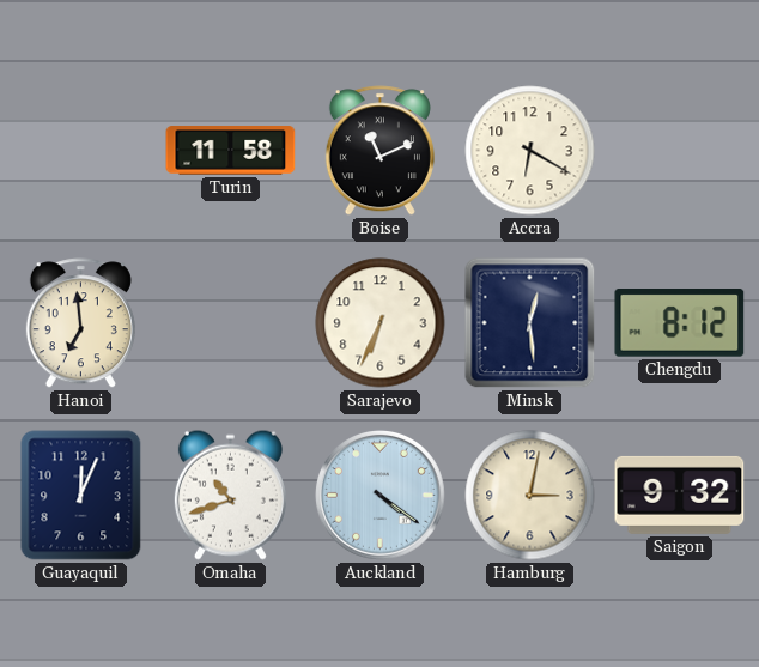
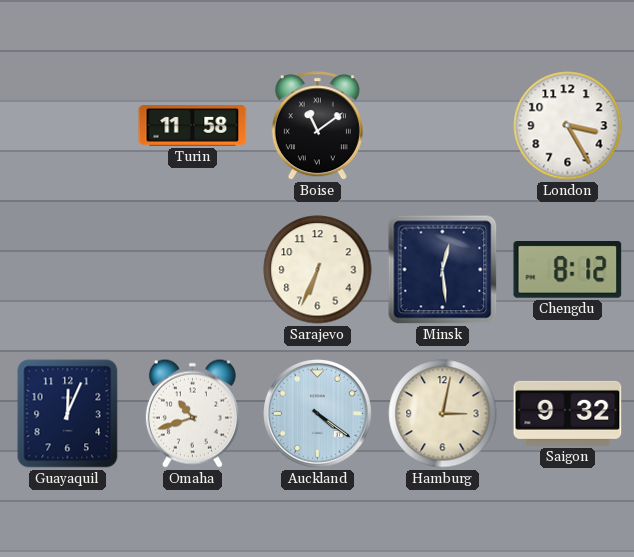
Boise: 11:11 -> 11:09
Accra: 6:20 -> none
London: none -> 3:25
Hanoi: 6:59 -> none
